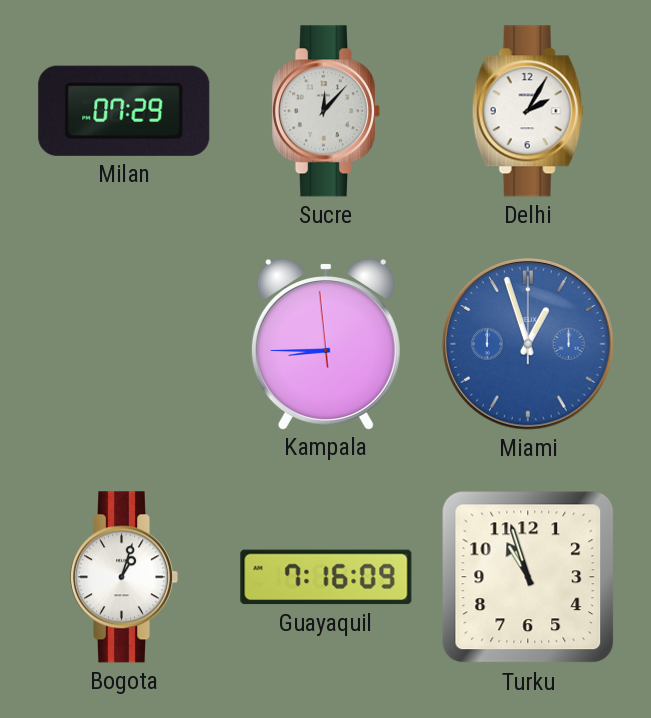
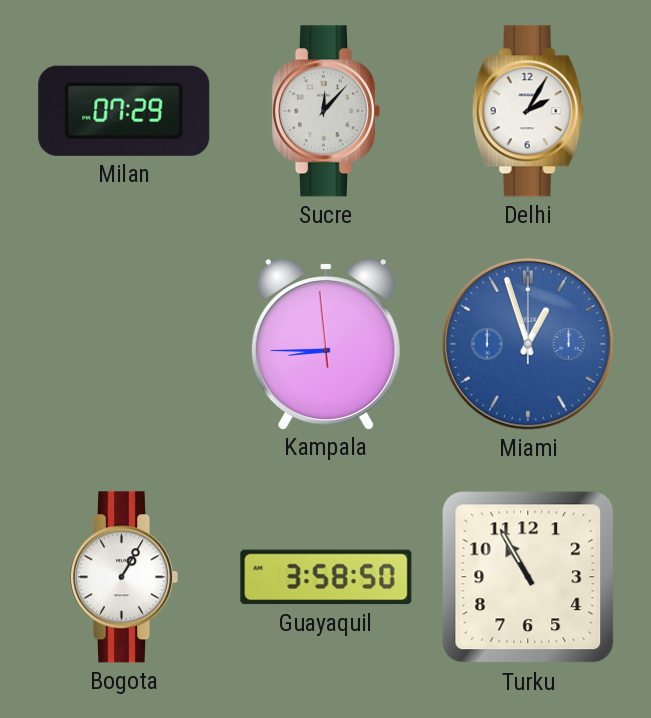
Bogota: 1:03 -> 1:05
Guayaquil: 7:16 -> 3:58
Turku: 10:57 -> 10:55
